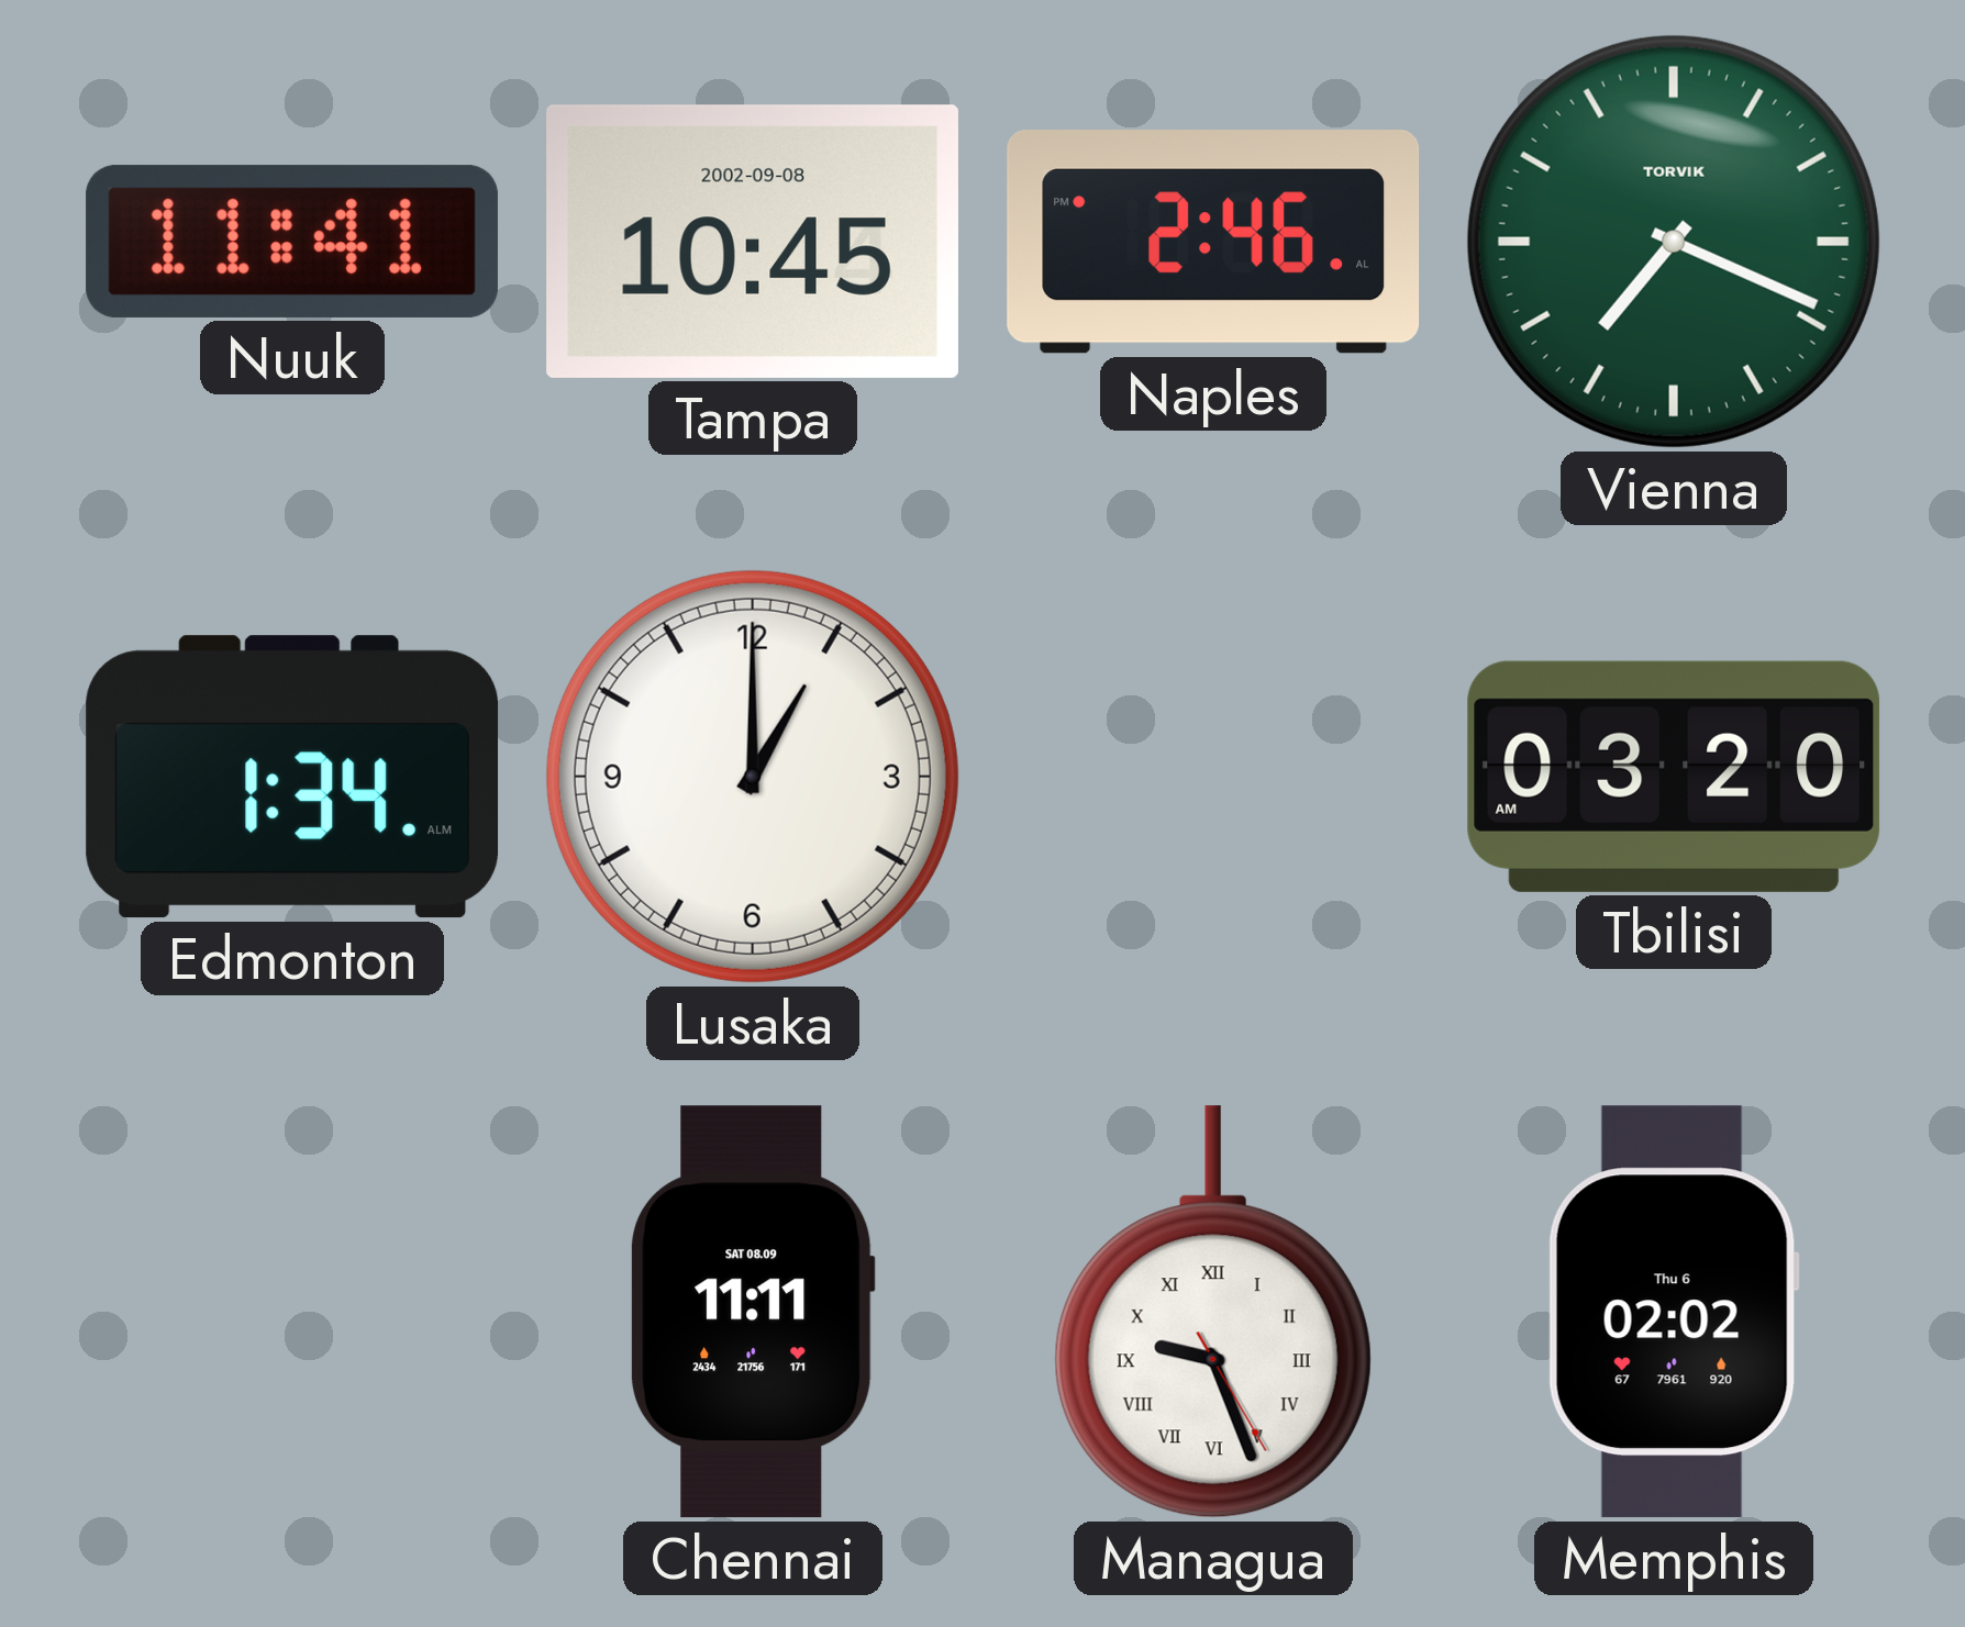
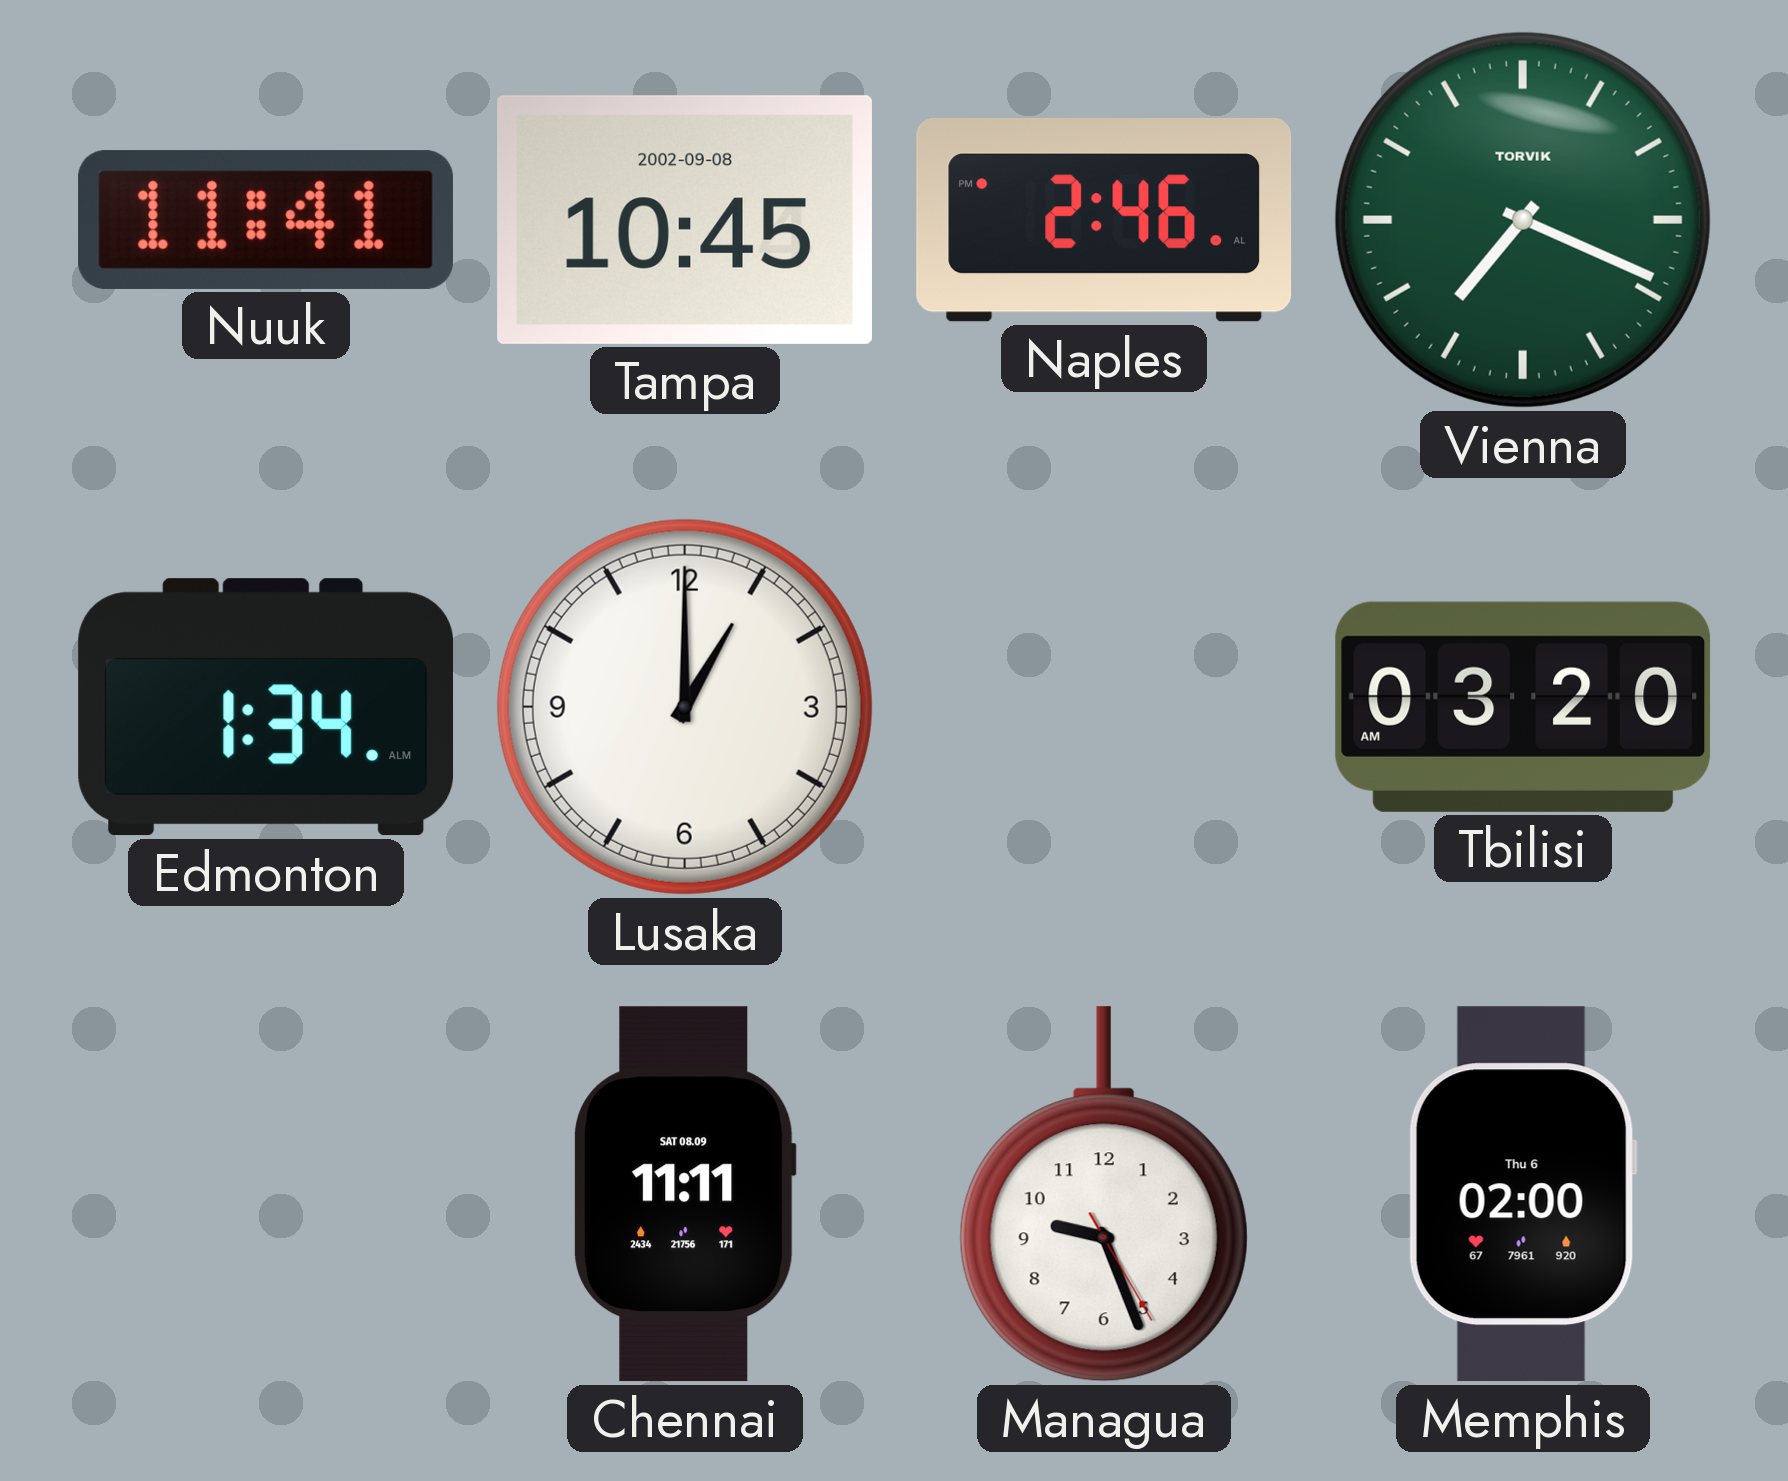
Managua numerals: Roman -> Arabic
Memphis: 02:02 -> 02:00
